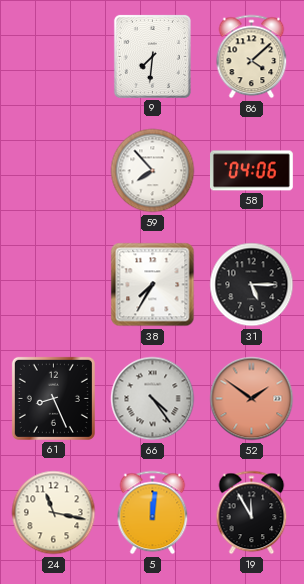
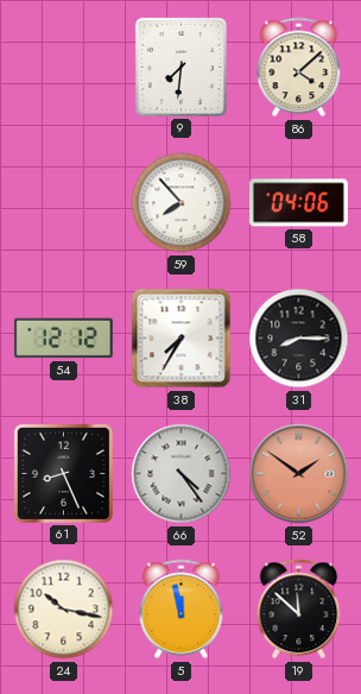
54: none -> 12:12
31: 5:15 -> 8:15
24: 11:17 -> 10:17
5: 12:01 -> 11:58
19: 11:55 -> 11:52
